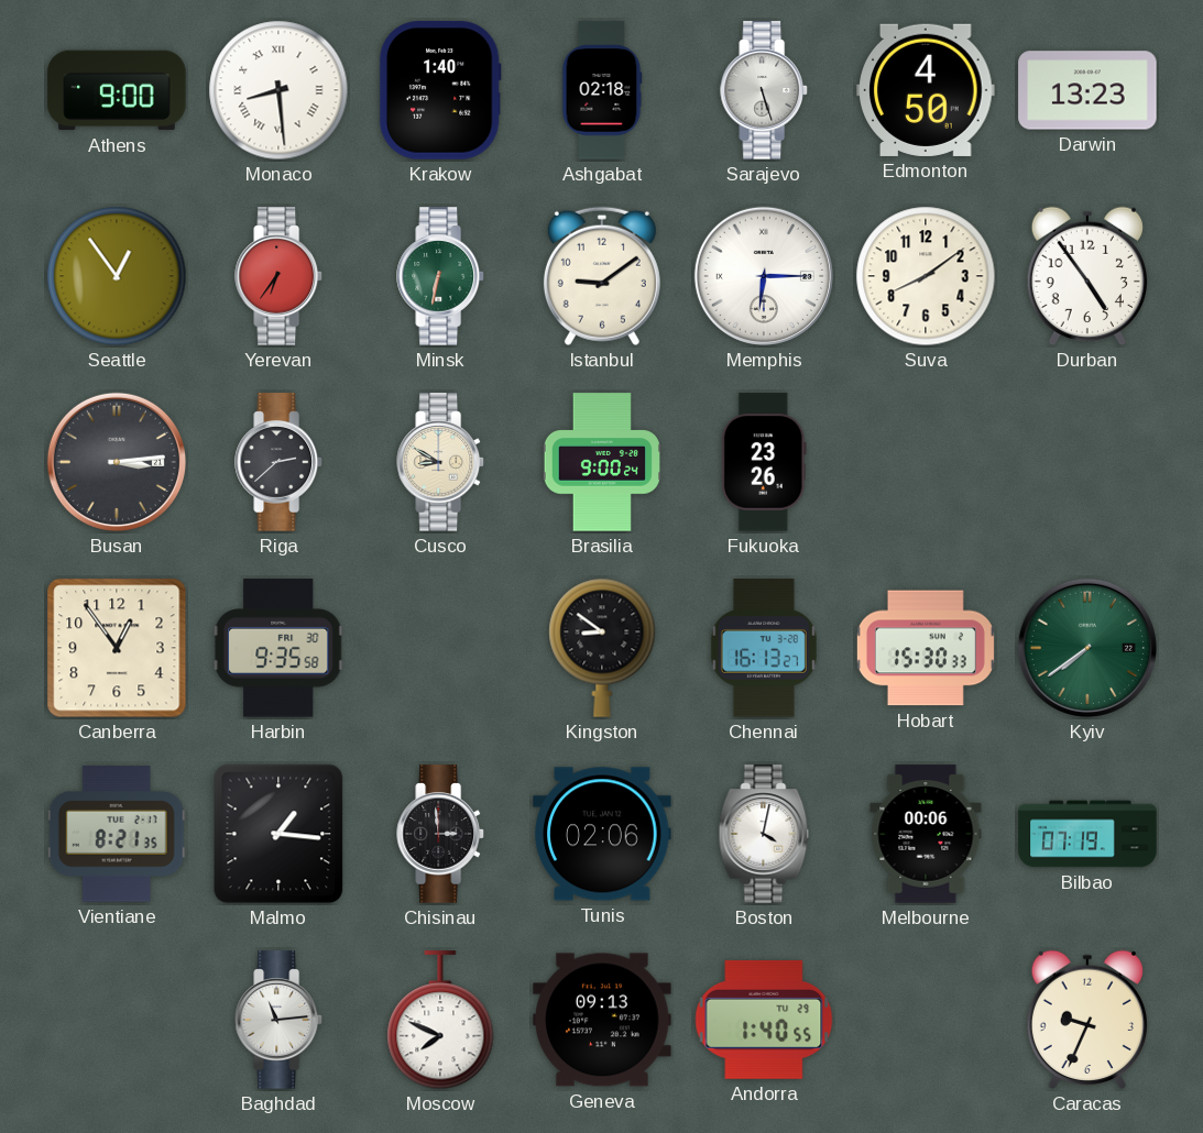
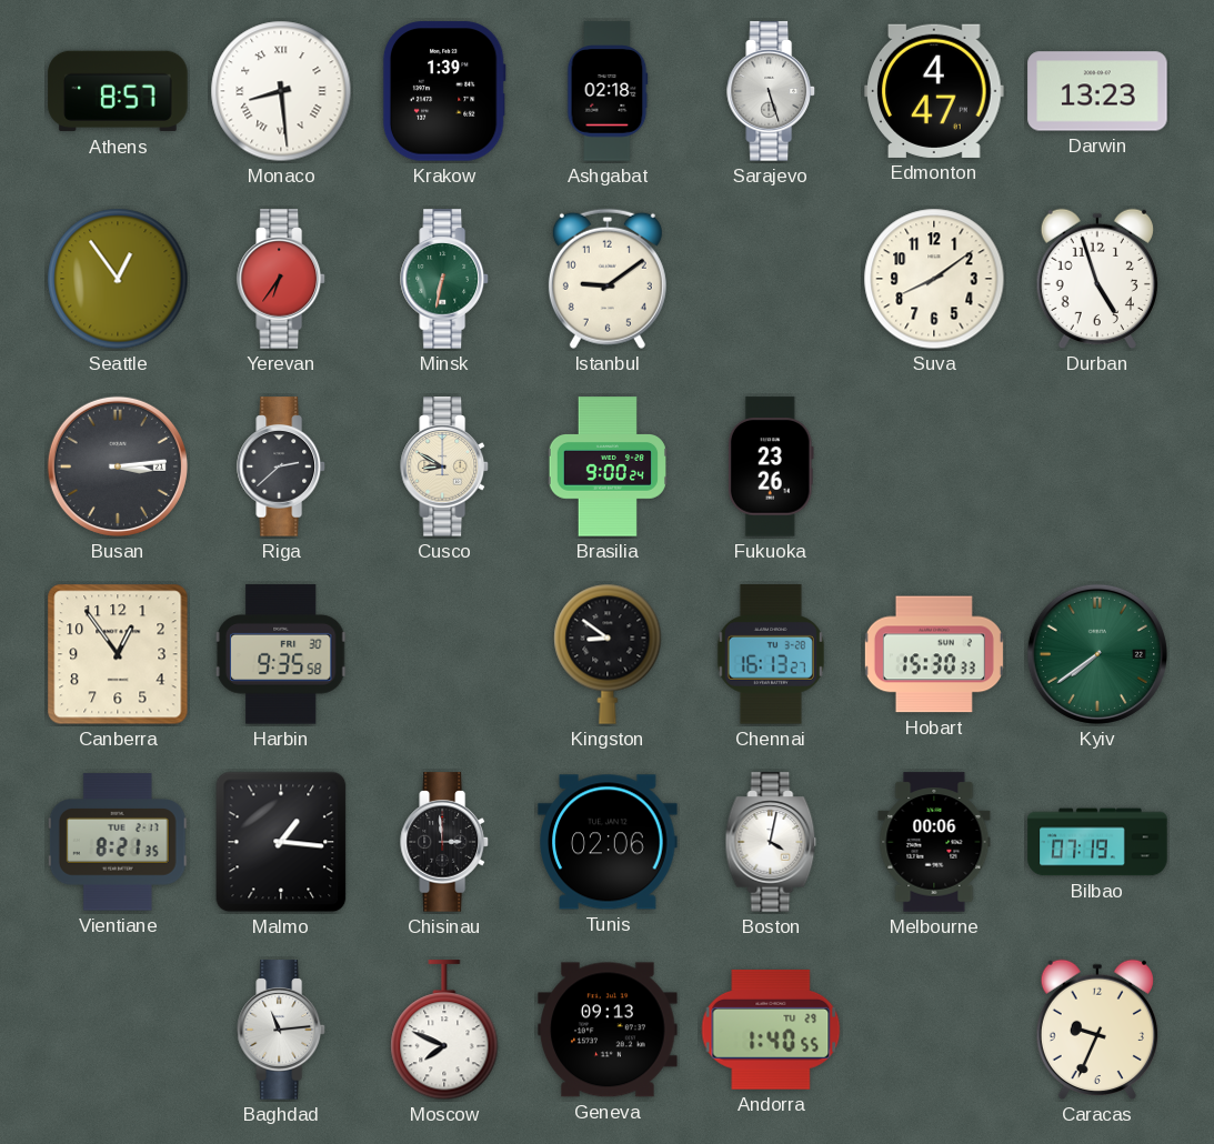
Athens: 9:00 -> 8:57
Krakow: 1:40 -> 1:39
Edmonton: 4:50 -> 4:47
Memphis: 6:15 -> none
Durban: 4:54 -> 4:57
